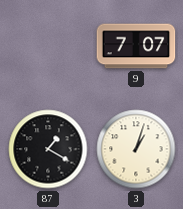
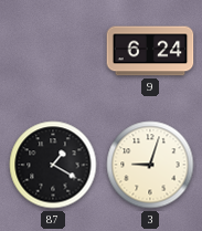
9: 7:07 -> 6:24
3: 1:03 -> 9:03
